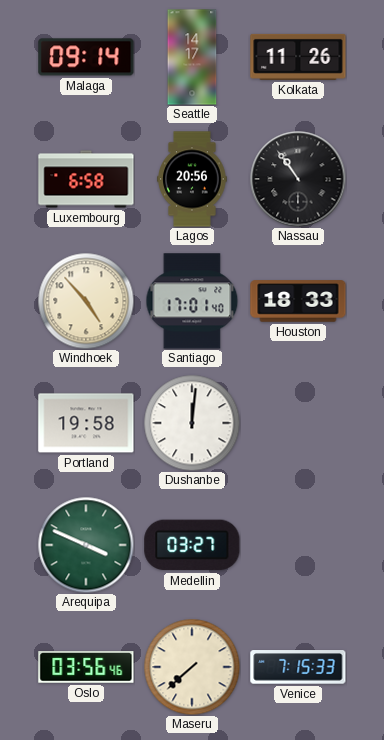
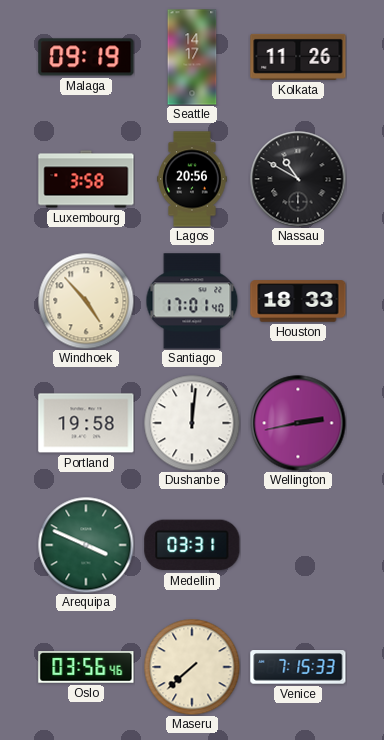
Malaga: 09:14 -> 09:19
Luxembourg: 6:58 -> 3:58
Nassau: 10:54 -> 10:50
Wellington: none -> 2:43
Medellin: 03:27 -> 03:31
